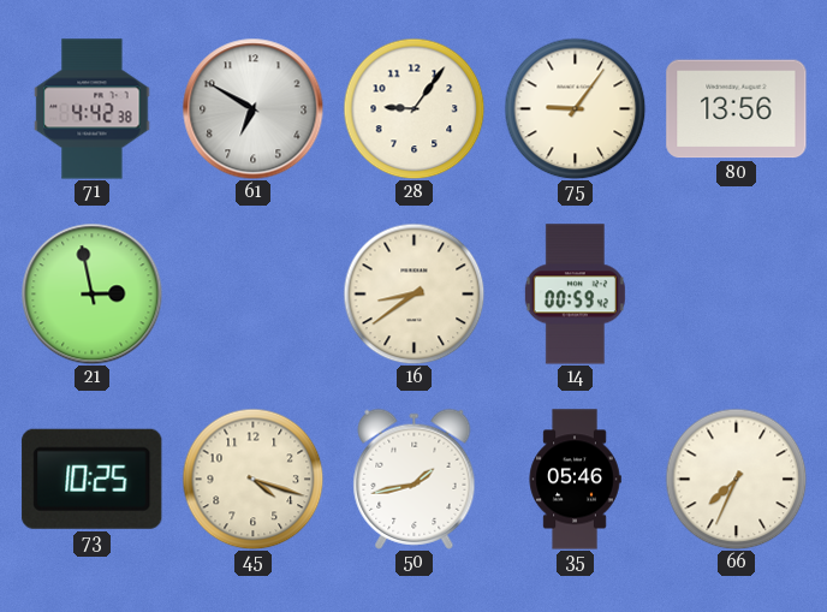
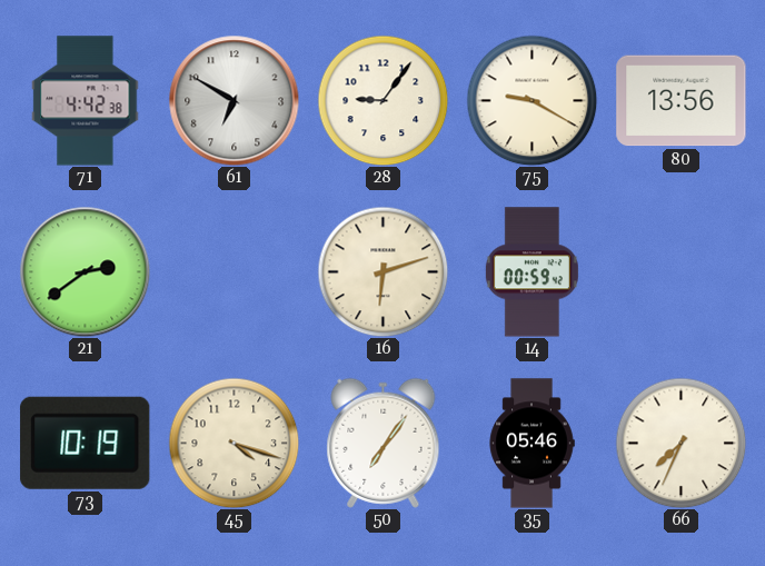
75: 9:06 -> 9:20
21: 2:58 -> 2:39
16: 8:39 -> 6:12
73: 10:25 -> 10:19
50: 1:43 -> 7:06
